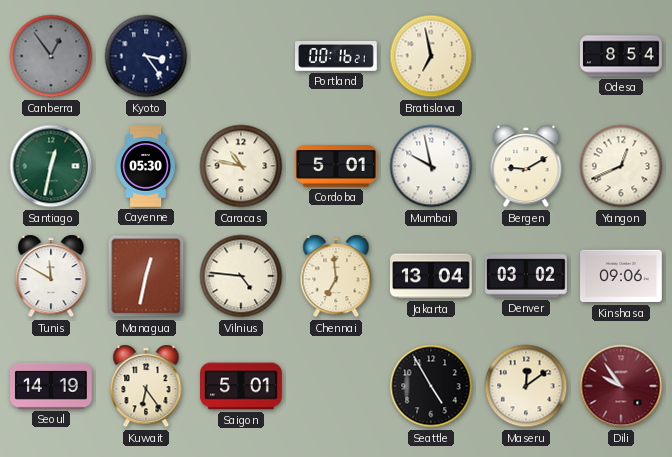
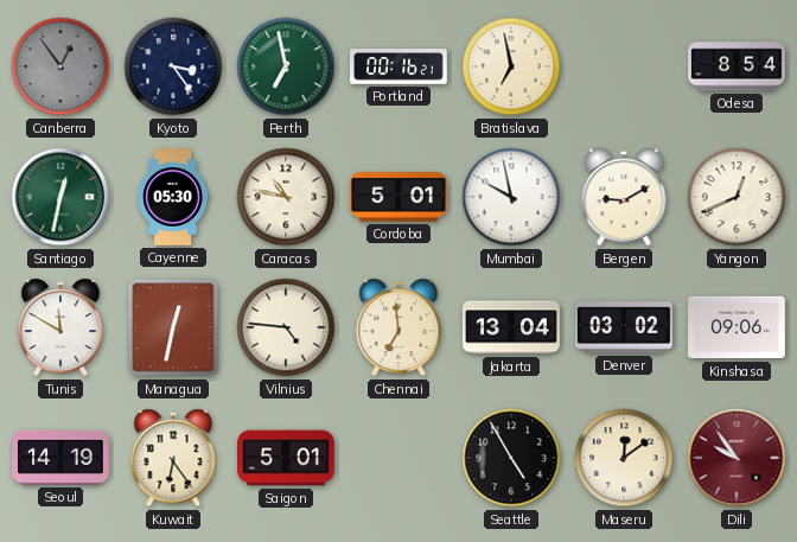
Perth: none -> 6:58
